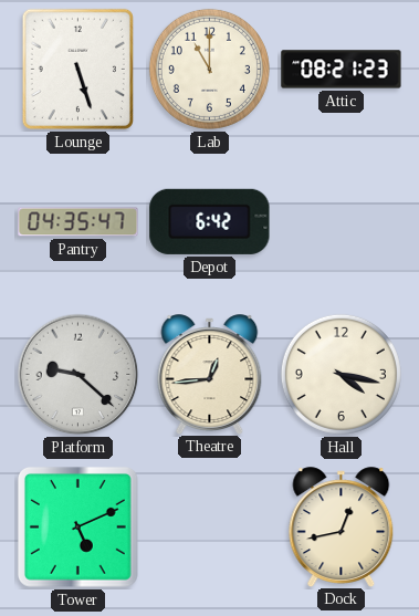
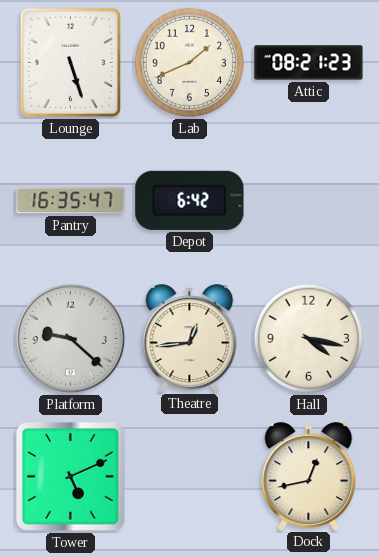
Lab: 11:00 -> 1:41
Pantry: 04:35 -> 16:35
